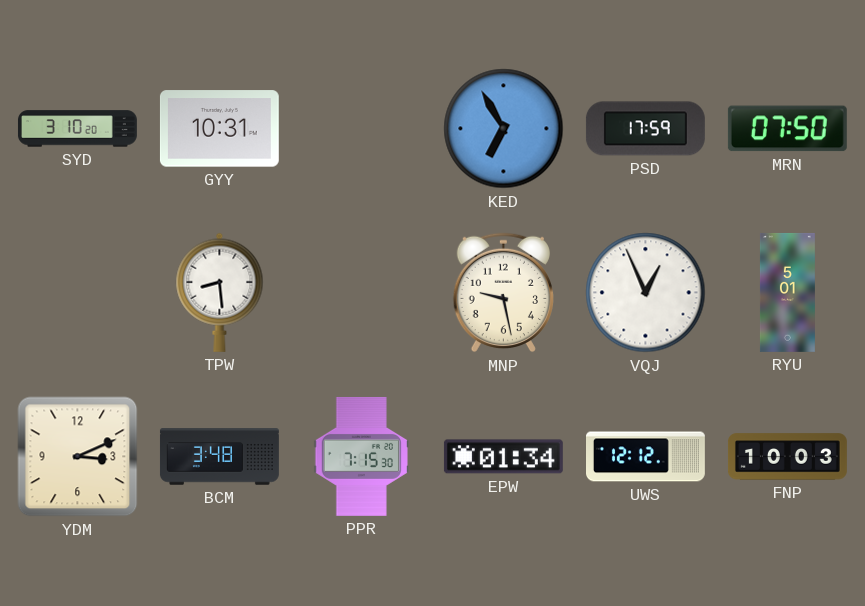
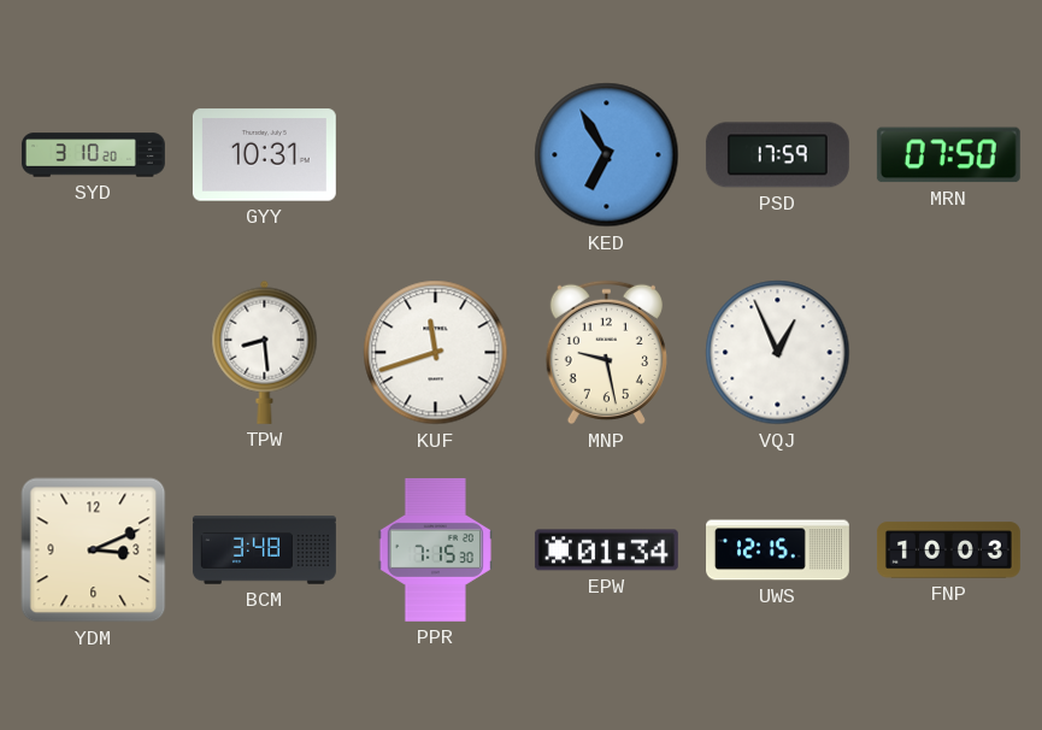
KUF: none -> 11:42
RYU: 5:01 -> none
UWS: 12:12 -> 12:15
